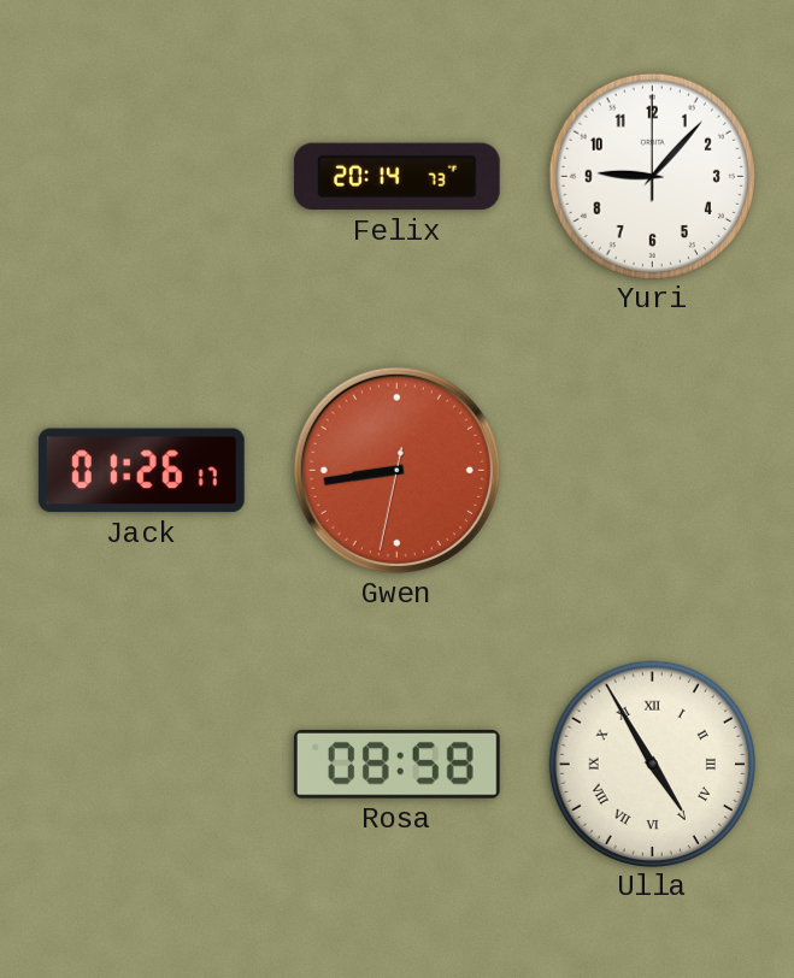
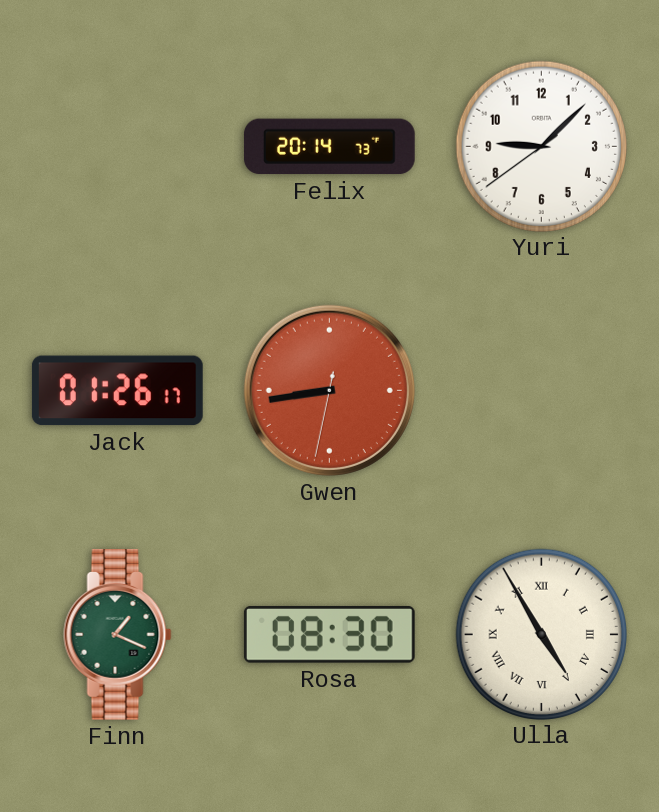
Yuri: 9:07:00 -> 9:07:39
Finn: none -> 1:19
Rosa: 08:58 -> 08:30
